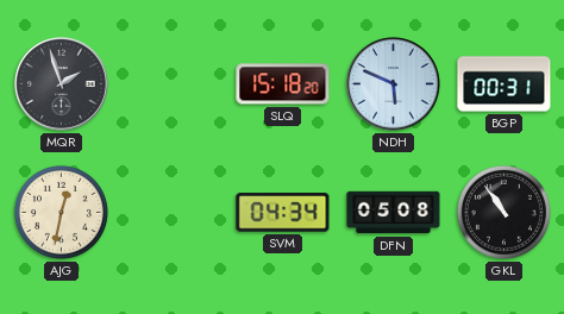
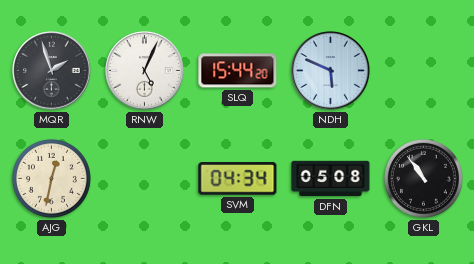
RNW: none -> 5:04
SLQ: 15:18 -> 15:44
BGP: 00:31 -> none
